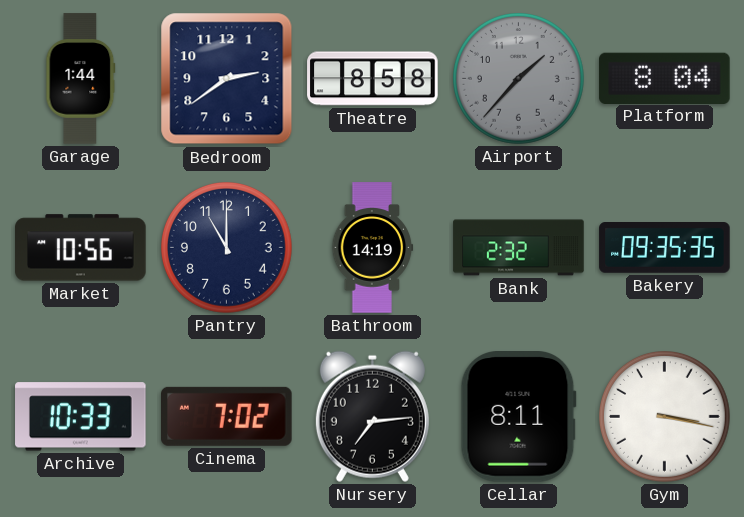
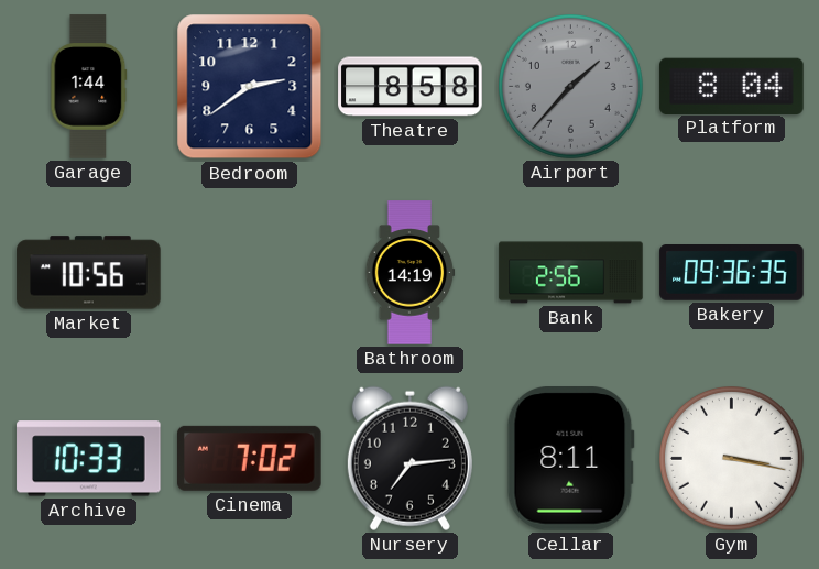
Pantry: 11:00 -> none
Bank: 2:32 -> 2:56
Bakery: 09:35 -> 09:36
